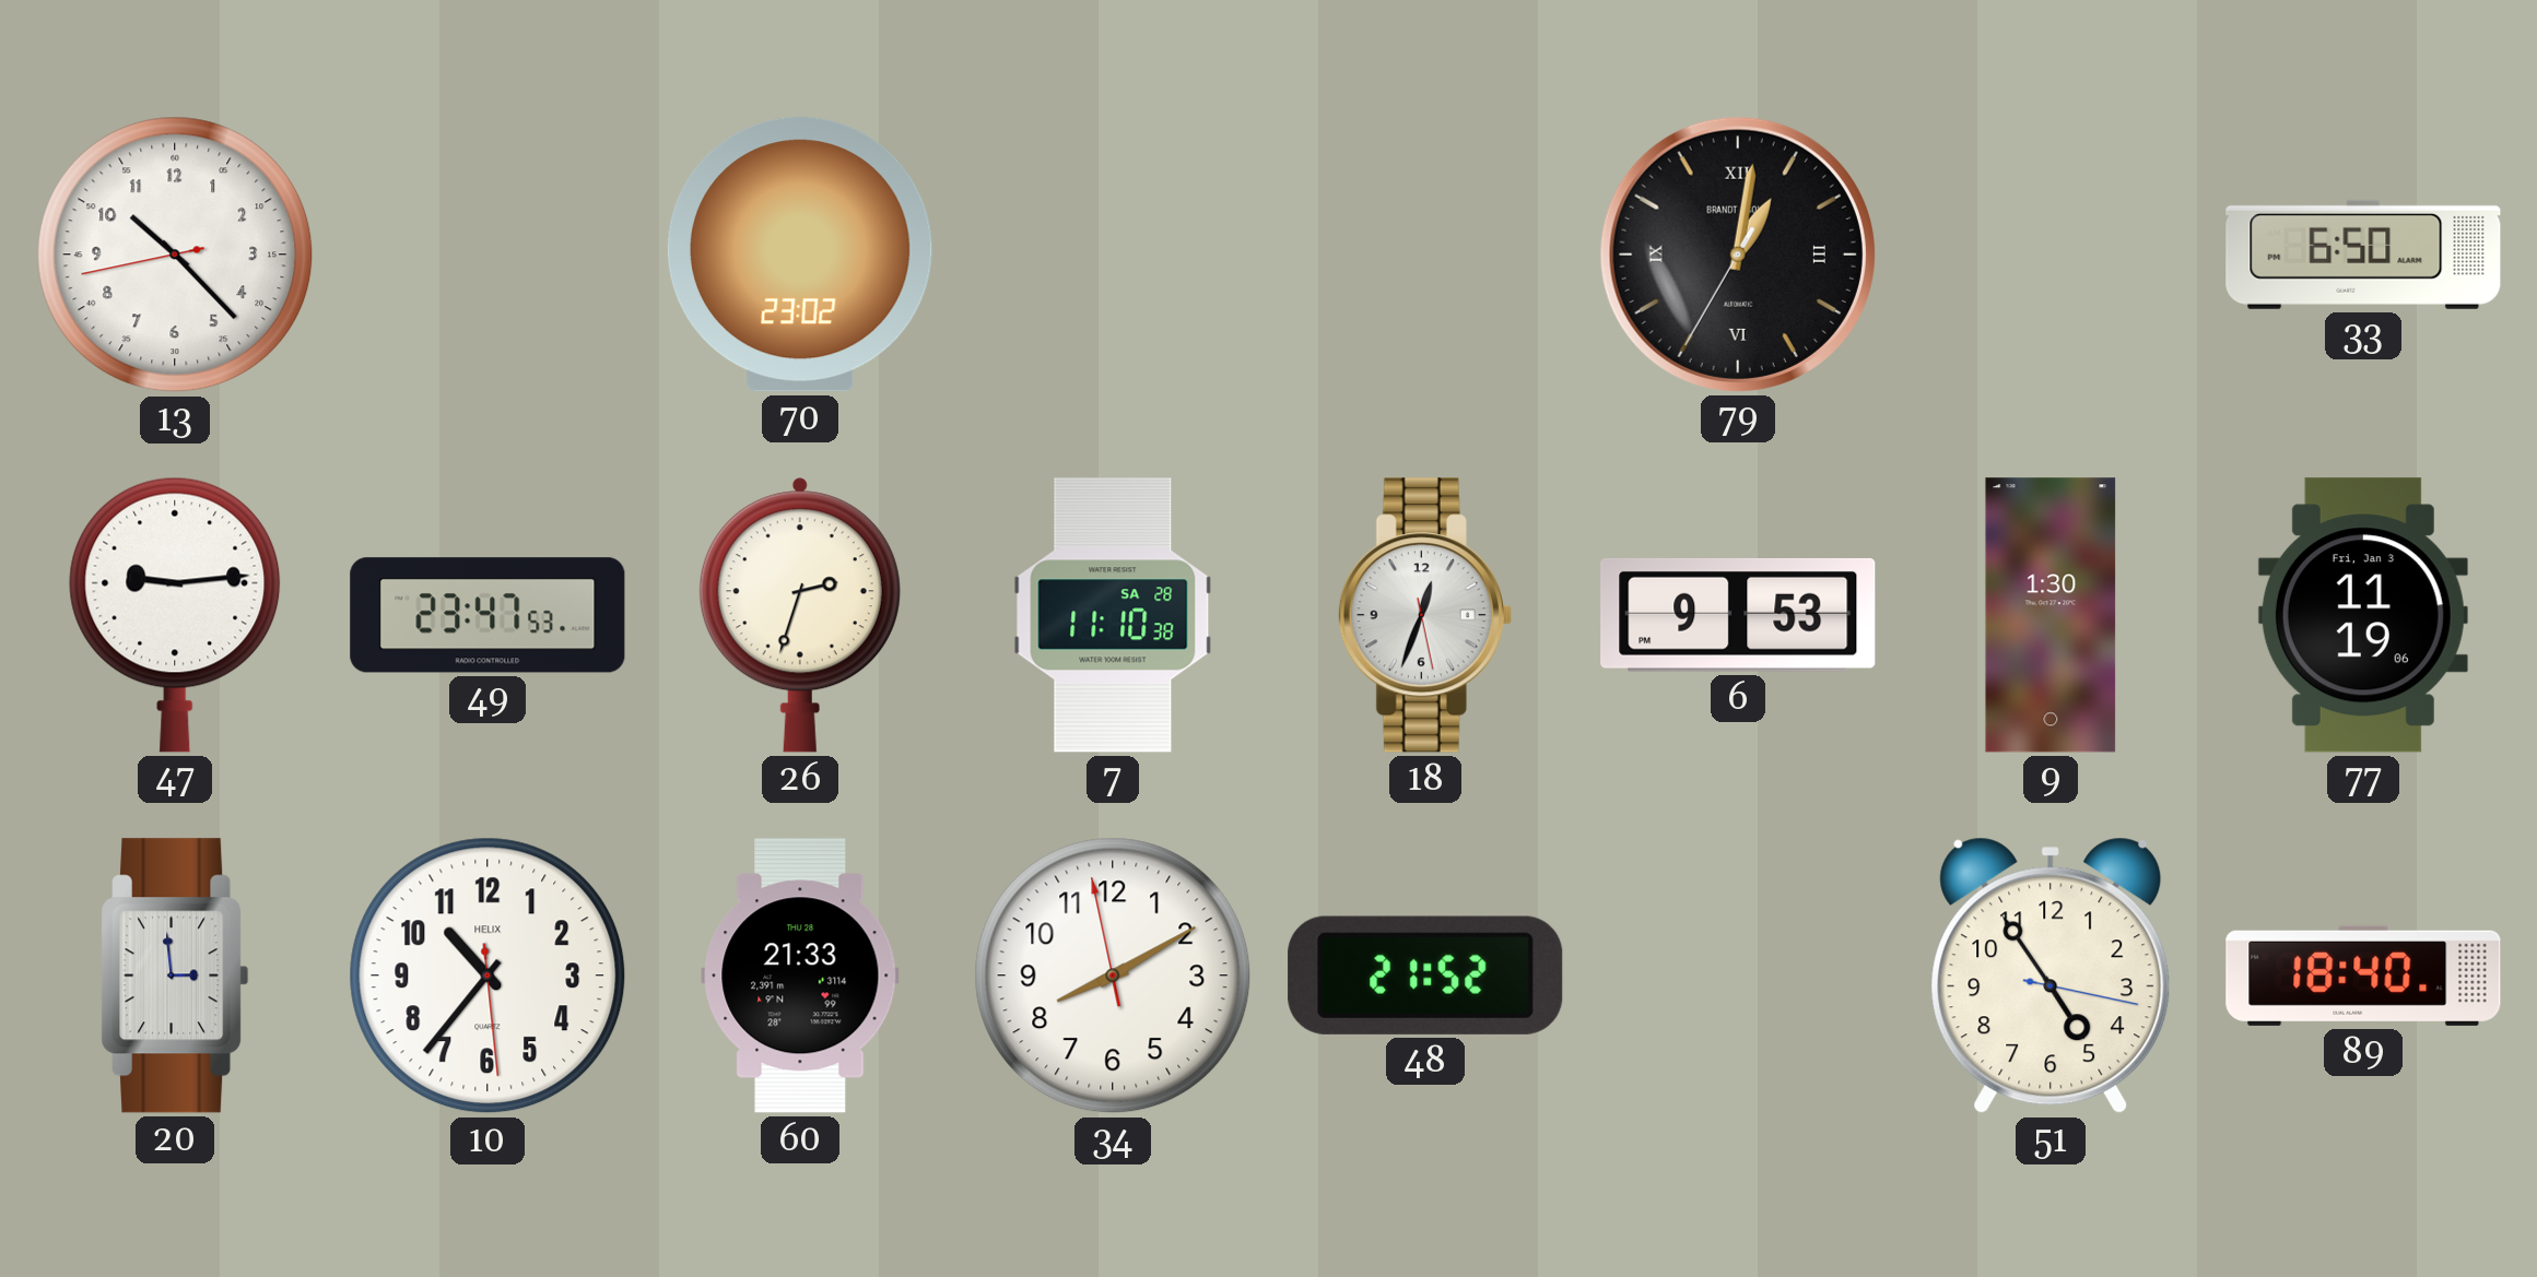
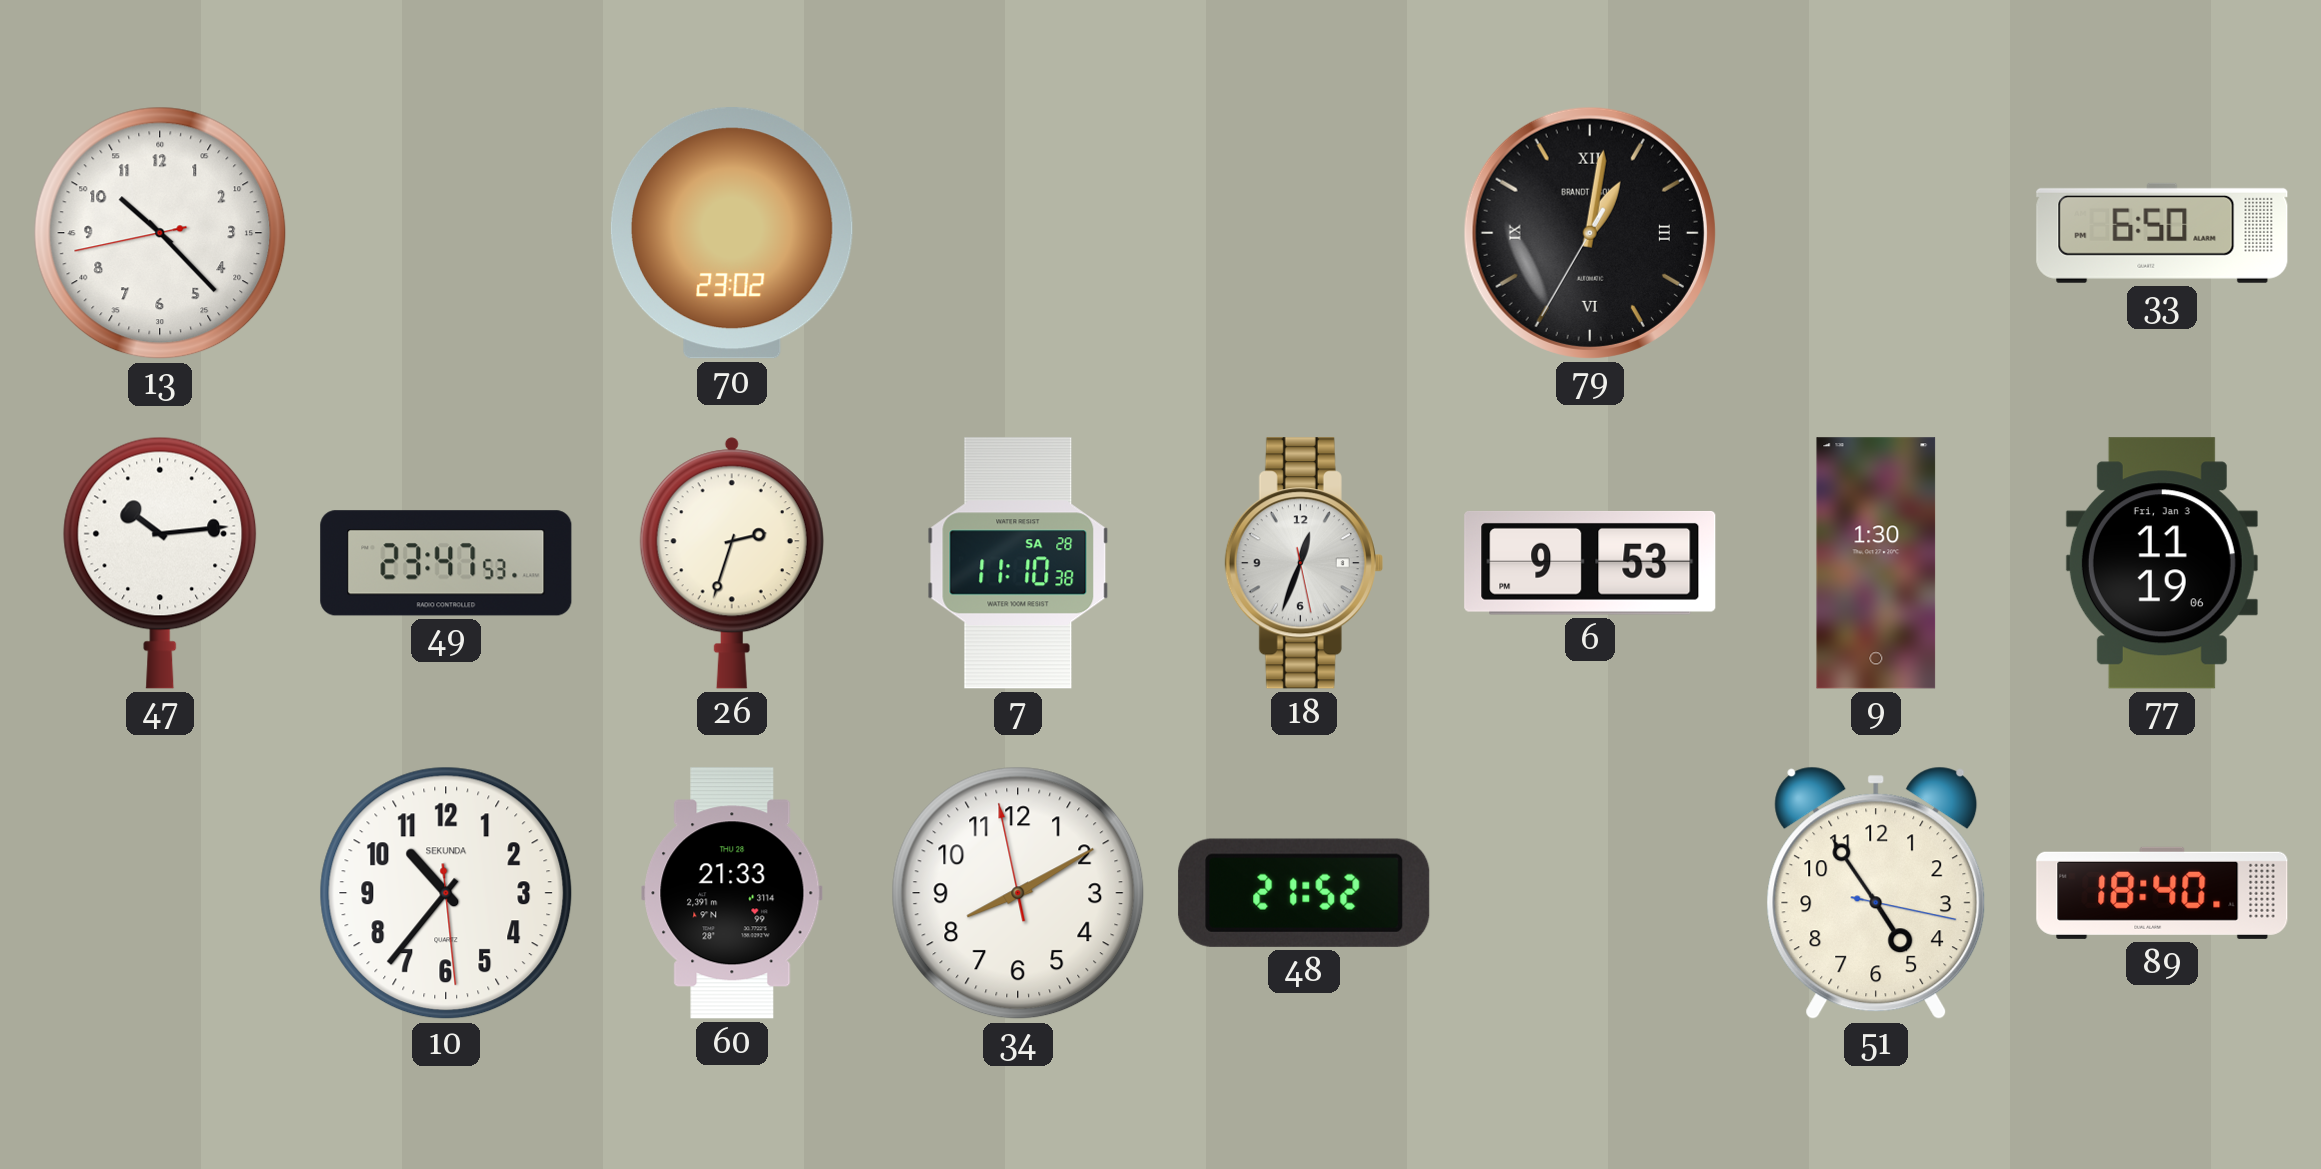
47: 9:14 -> 10:14
20: 2:59 -> none
10 brand: HELIX -> SEKUNDA
